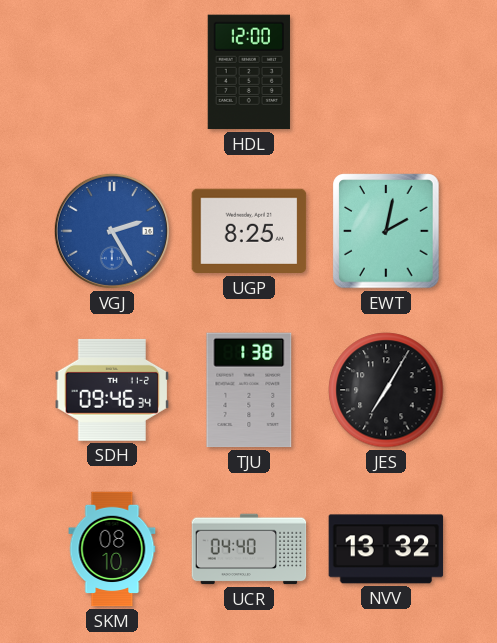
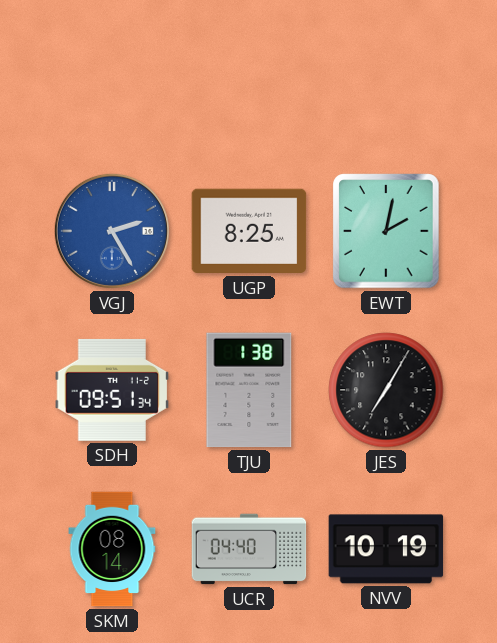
HDL: 12:00 -> none
SDH: 09:46 -> 09:51
SKM: 08:10 -> 08:14
NVV: 13:32 -> 10:19
